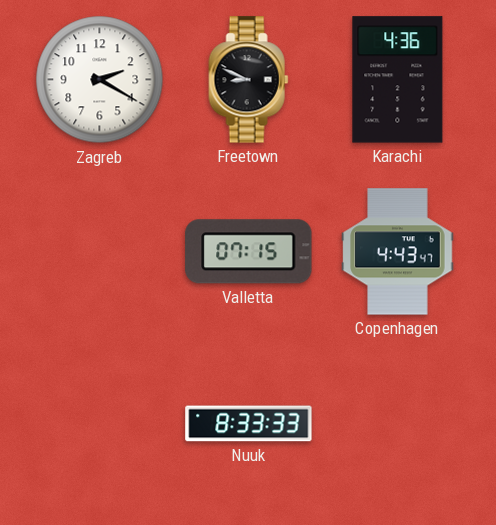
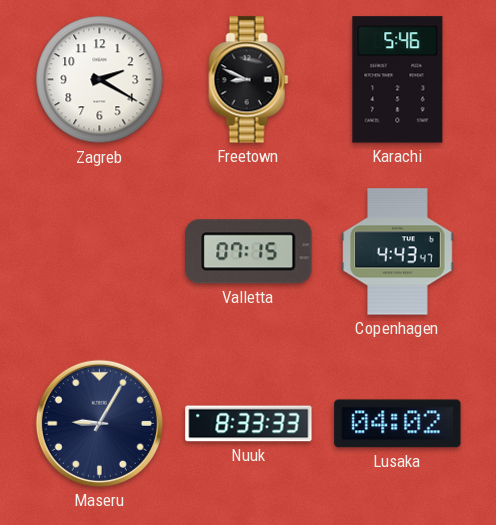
Karachi: 4:36 -> 5:46
Maseru: none -> 9:05
Lusaka: none -> 04:02
